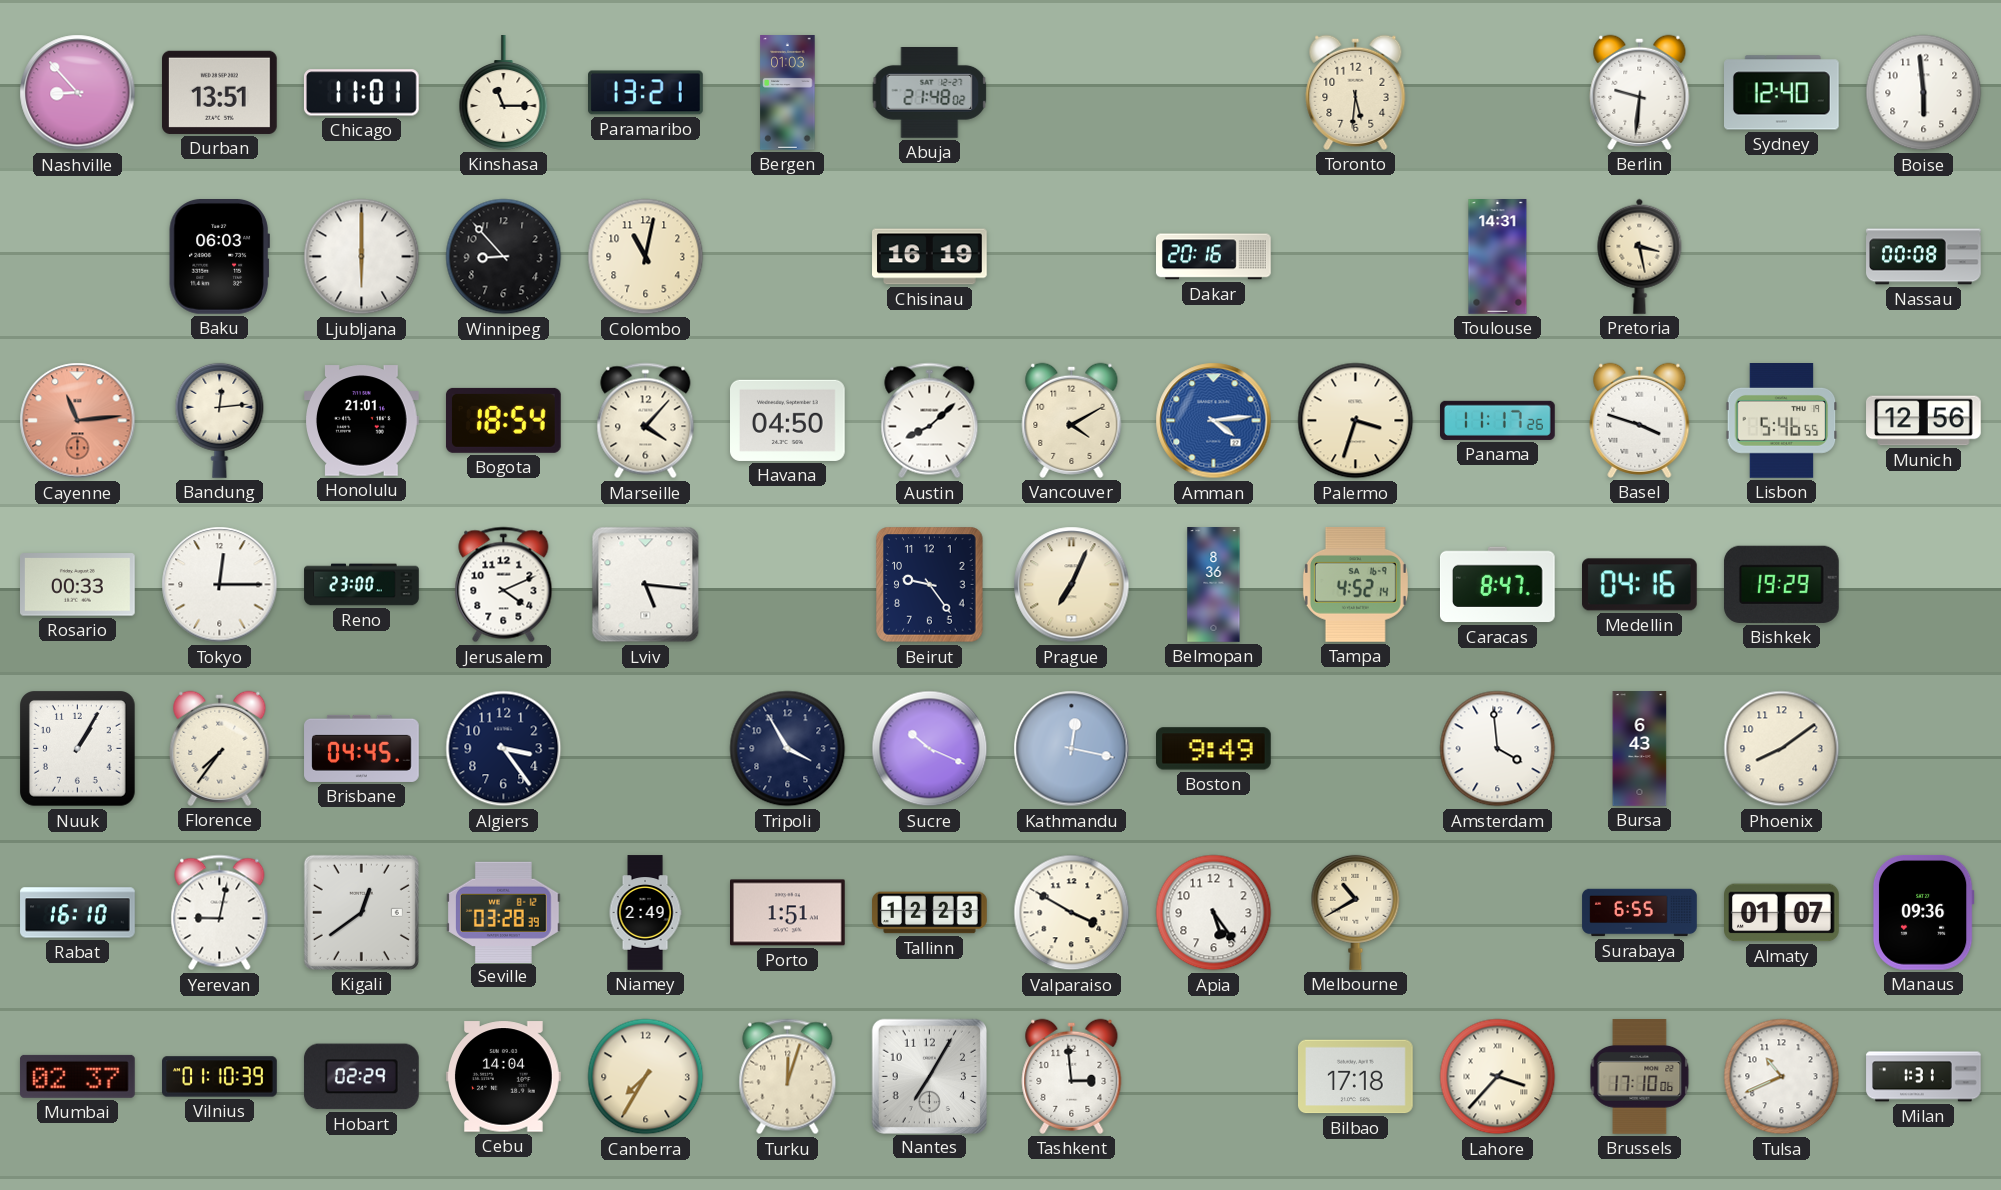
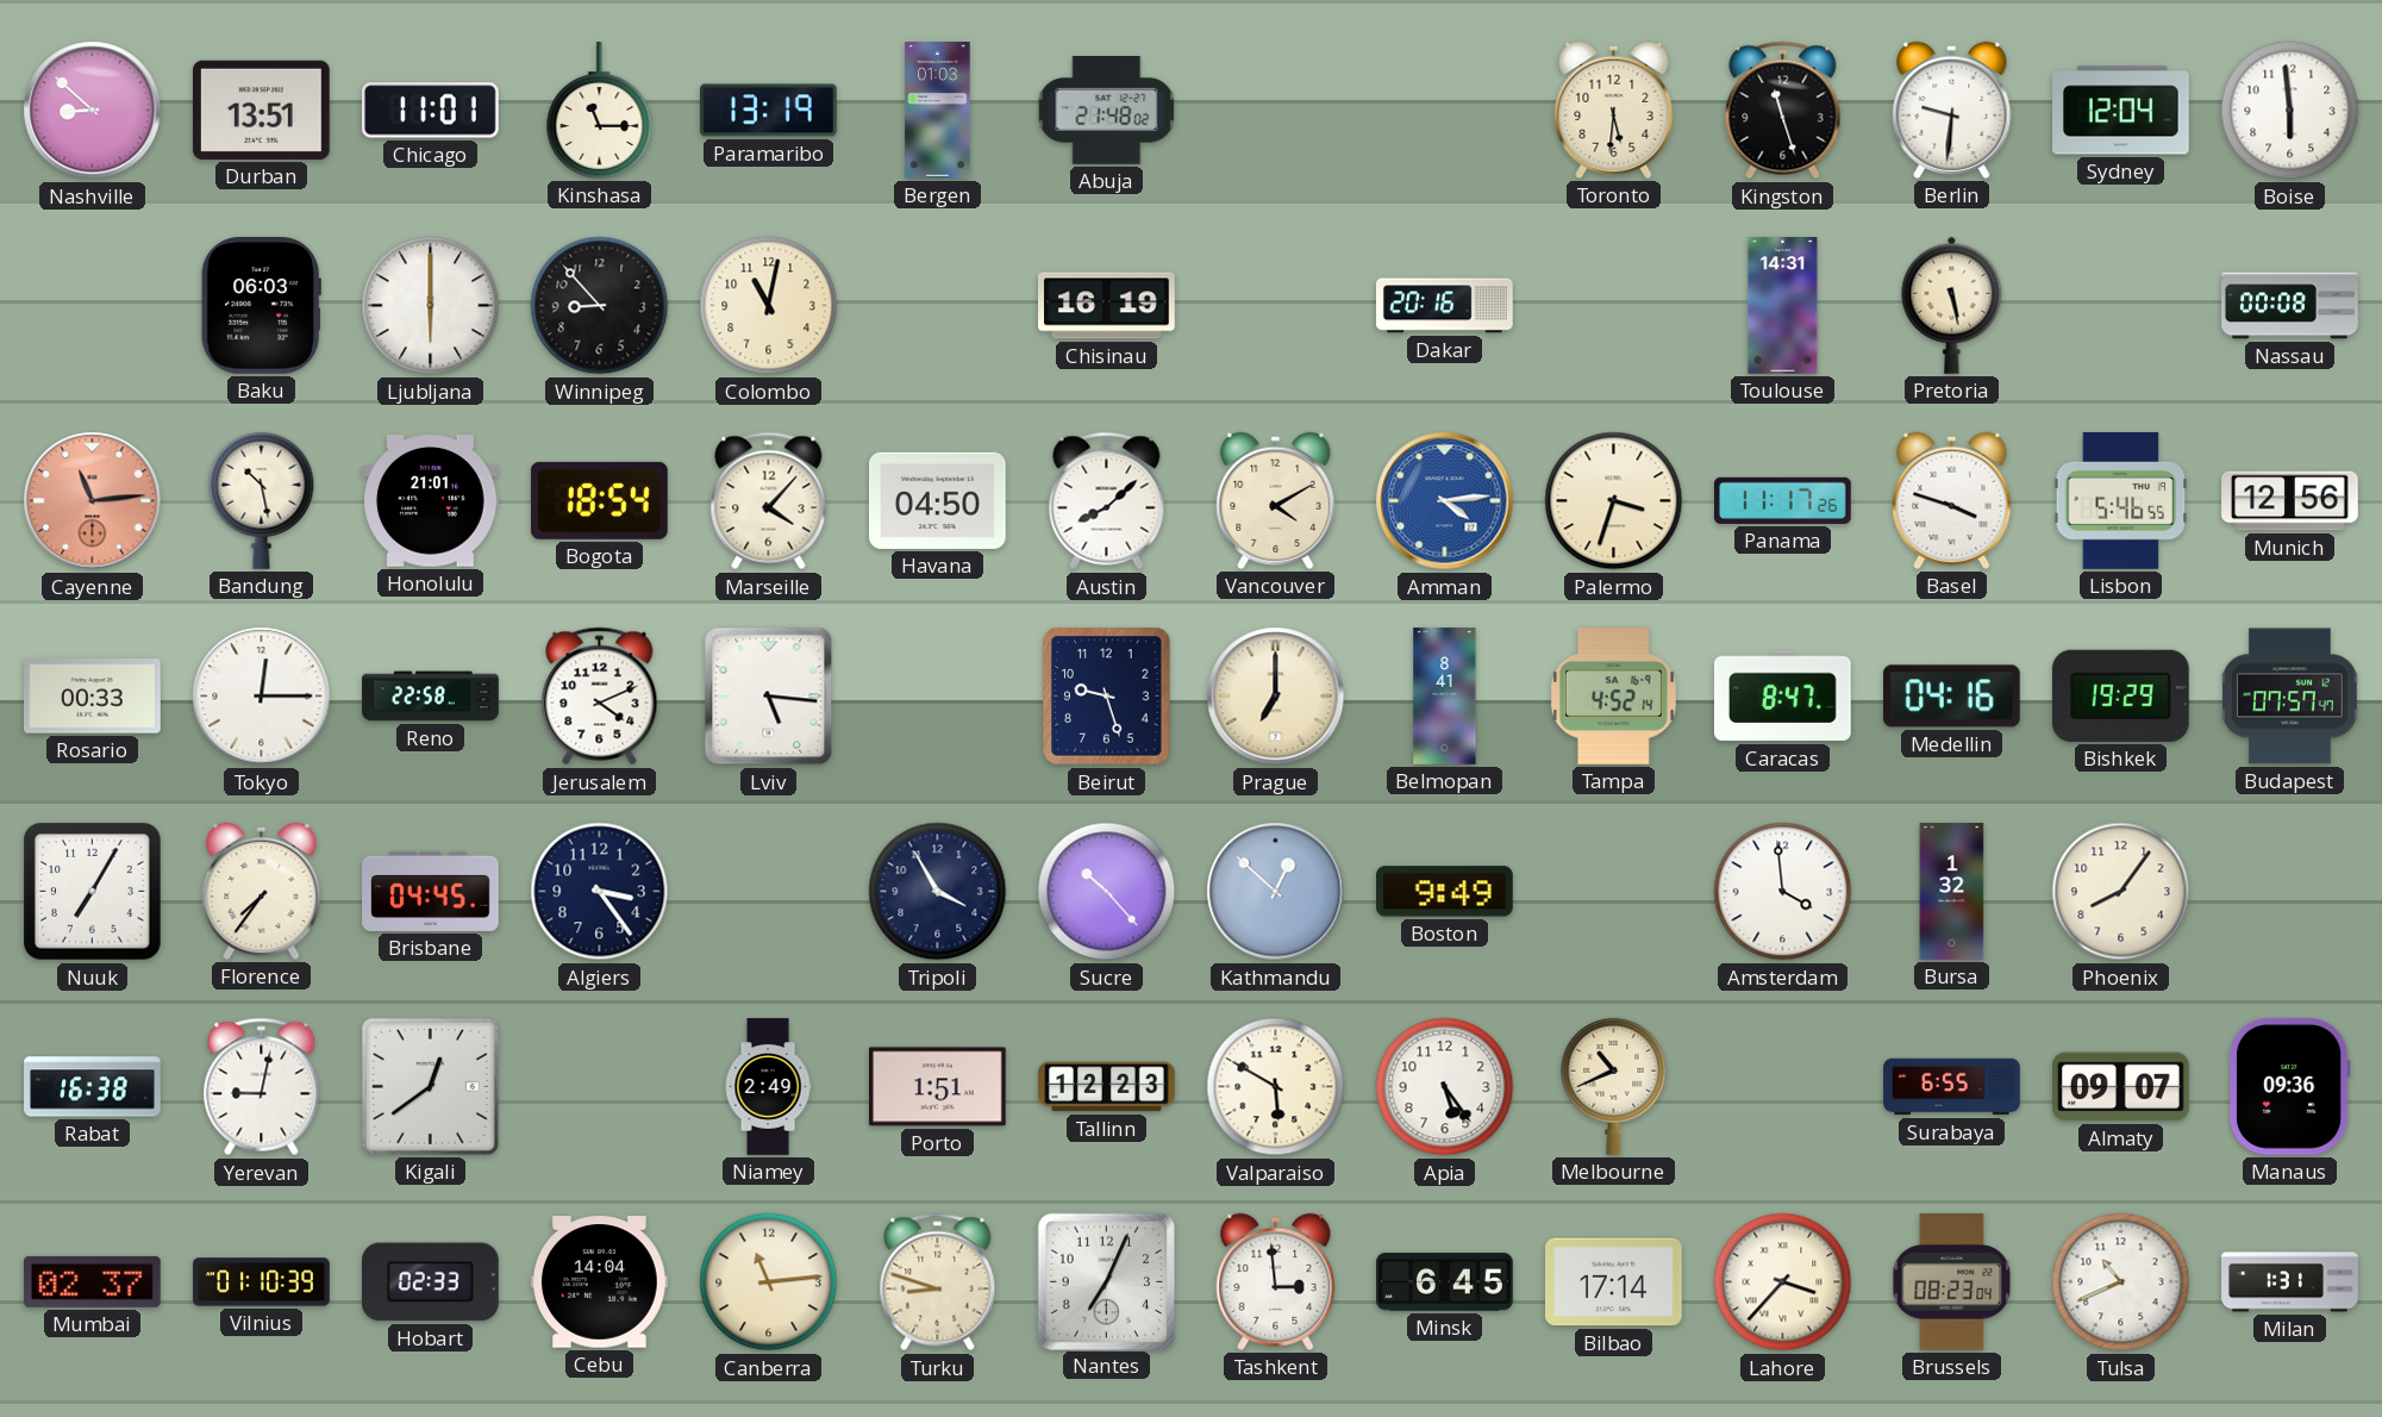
Nashville: 8:53 -> 8:52
Paramaribo: 13:21 -> 13:19
Kingston: none -> 11:27
Sydney: 12:40 -> 12:04
Pretoria: 3:28 -> 5:28
Bandung: 12:14 -> 10:28
Reno: 23:00 -> 22:58
Beirut: 9:24 -> 9:27
Prague: 7:04 -> 7:00
Belmopan: 8:36 -> 8:41
Budapest: none -> 07:57
Nuuk: 1:05 -> 7:05
Sucre: 10:19 -> 10:23
Kathmandu: 12:17 -> 12:52
Bursa: 6:43 -> 1:32
Phoenix: 8:09 -> 8:06
Rabat: 16:10 -> 16:38
Seville: 03:28 -> none
Valparaiso: 3:50 -> 5:50
Melbourne: 10:40 -> 10:41
Almaty: 01:07 -> 09:07
Hobart: 02:29 -> 02:33
Canberra: 7:35 -> 11:14
Turku: 12:03 -> 8:48
Nantes: 7:05 -> 7:04
Minsk: none -> 6:45
Bilbao: 17:18 -> 17:14
Brussels: 17:10 -> 08:23
